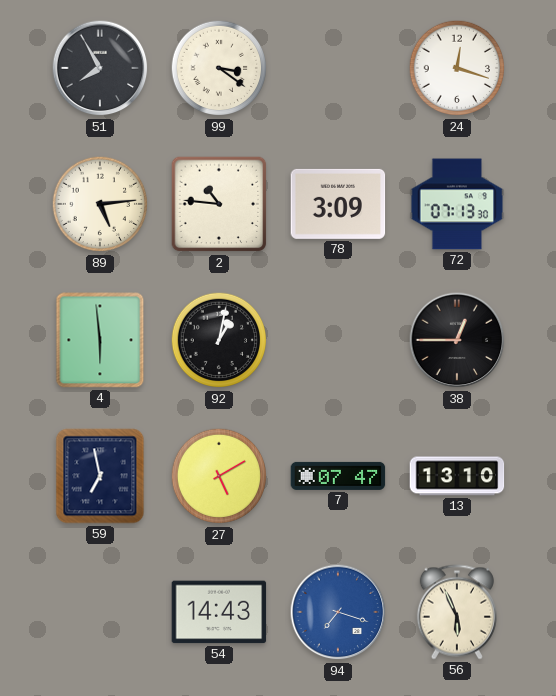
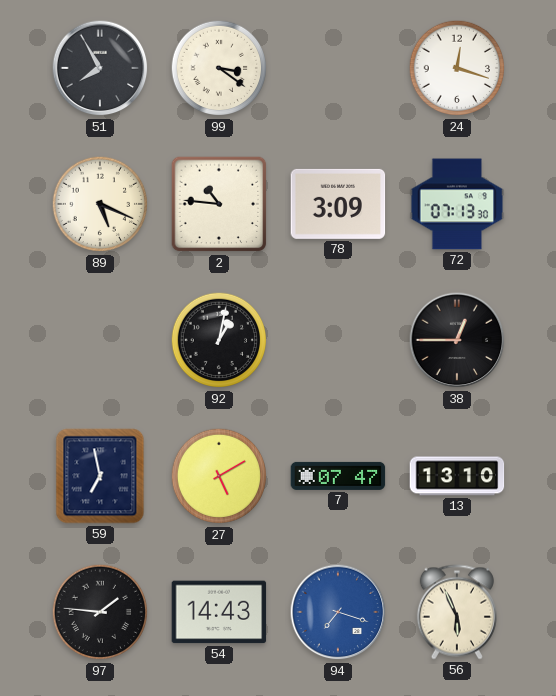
89: 5:14 -> 5:19
4: 5:59 -> none
97: none -> 1:46
